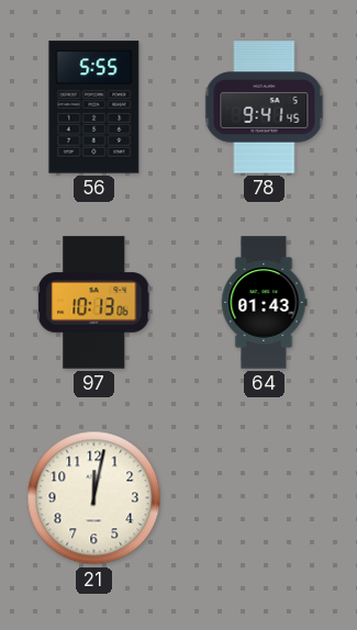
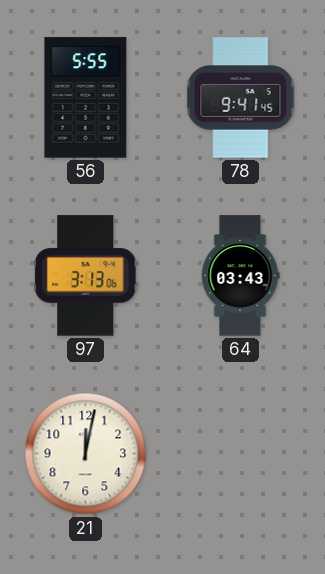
97: 10:13 -> 3:13
64: 01:43 -> 03:43
